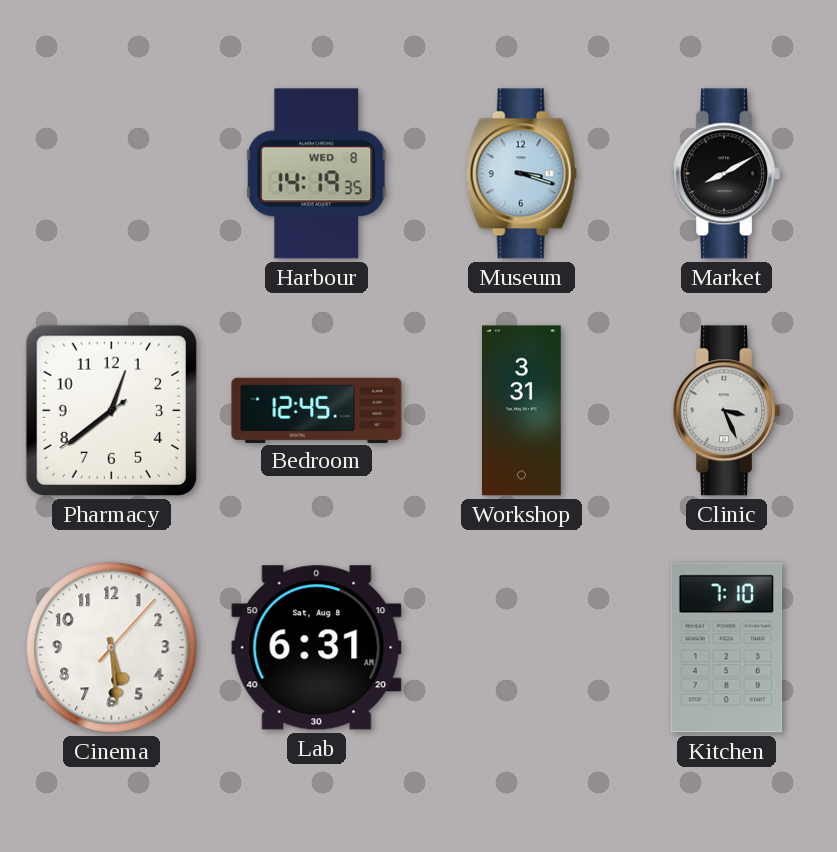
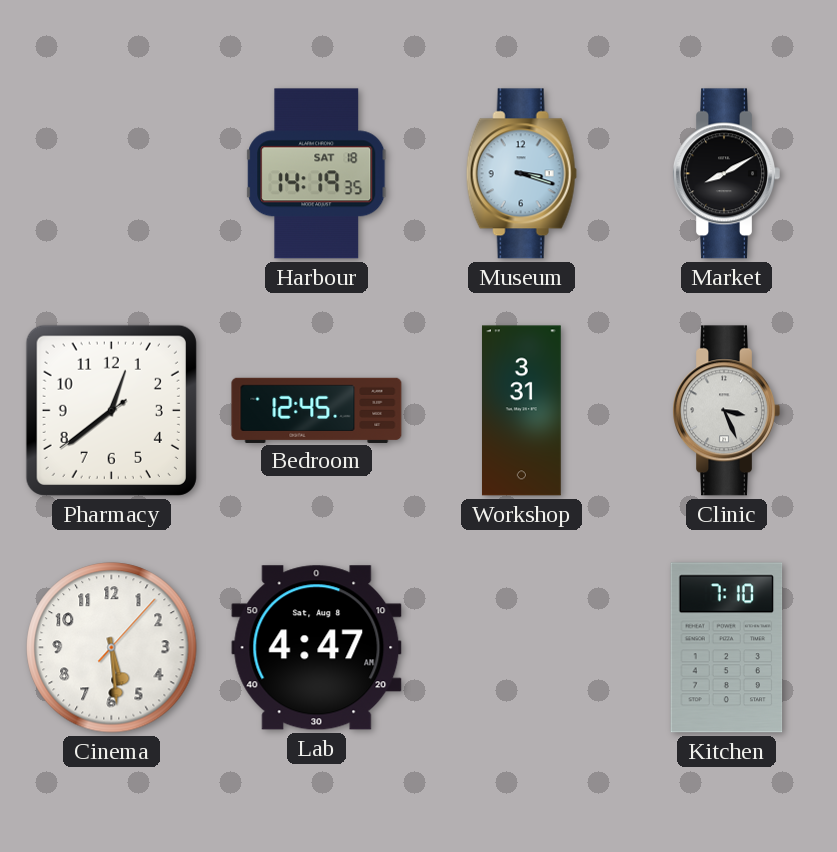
Harbour date: WED 8 -> SAT 18
Lab: 6:31 -> 4:47
